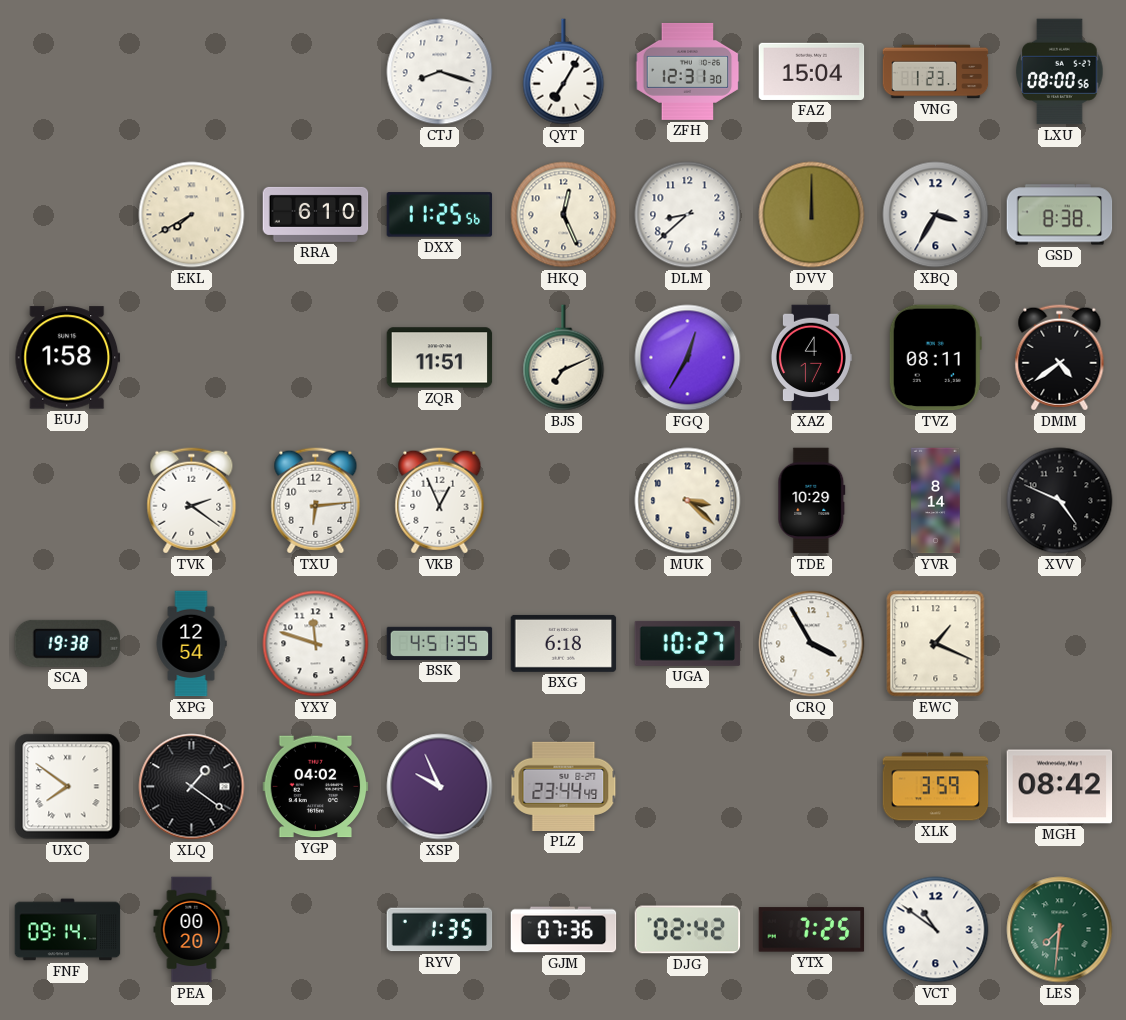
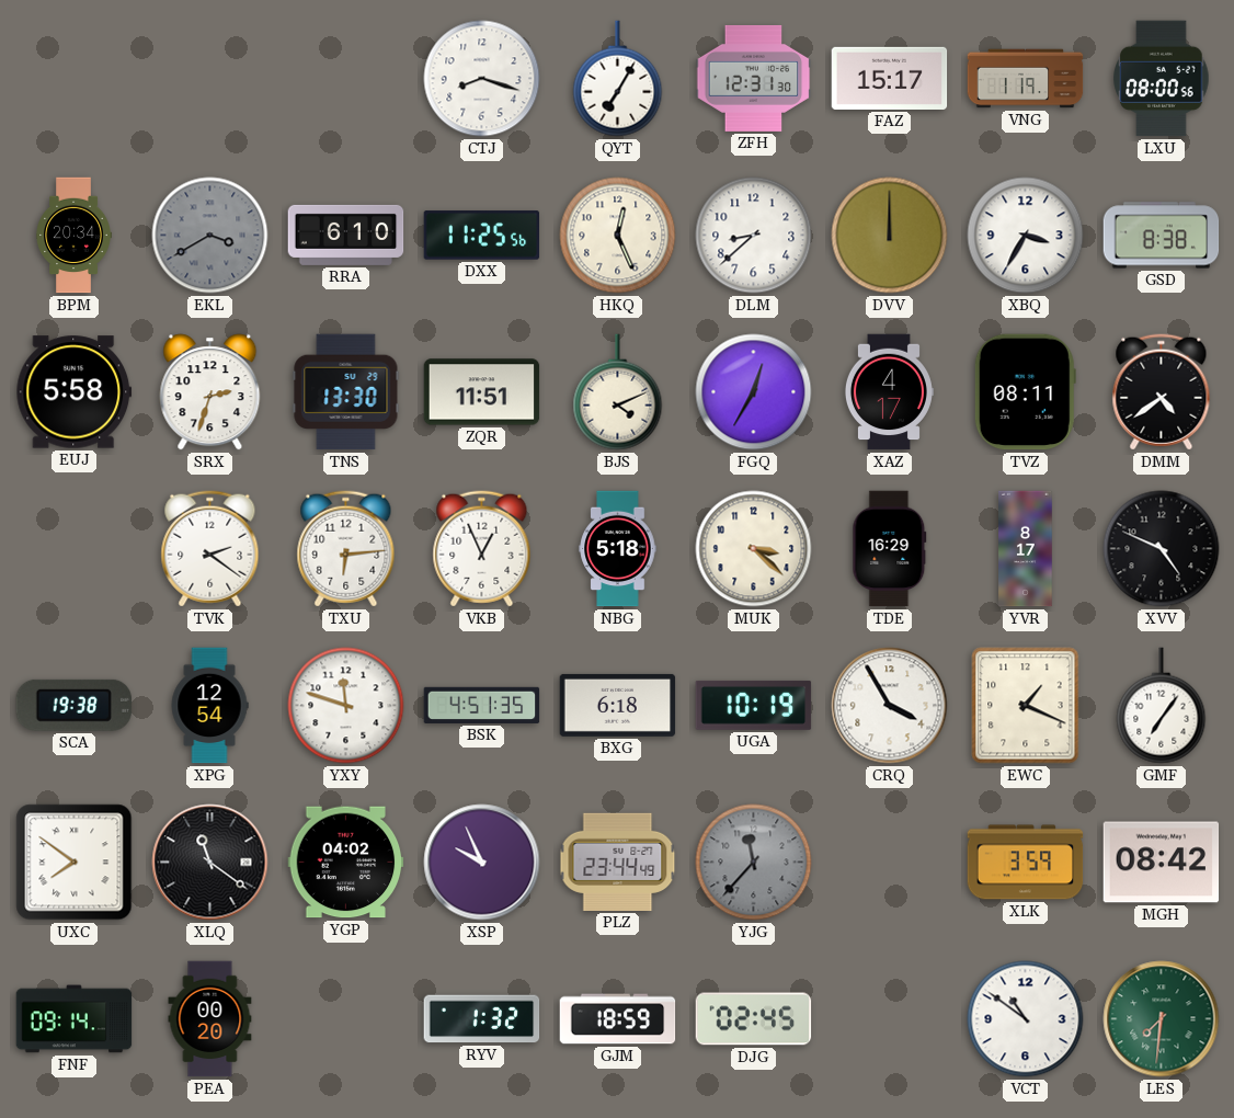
FAZ: 15:04 -> 15:17
VNG: 1:23 -> 1:19
BPM: none -> 20:34
EKL: 7:40 -> 3:40
EKL dial: cream -> grey
EUJ: 1:58 -> 5:58
SRX: none -> 2:33
TNS: none -> 13:30
BJS: 7:11 -> 4:11
NBG: none -> 5:18
TDE: 10:29 -> 16:29
YVR: 8:14 -> 8:17
UGA: 10:27 -> 10:19
GMF: none -> 7:06
XLQ: 1:21 -> 11:21
YJG: none -> 11:37
RYV: 1:35 -> 1:32
GJM: 07:36 -> 18:59
DJG: 02:42 -> 02:45
YTX: 7:25 -> none
